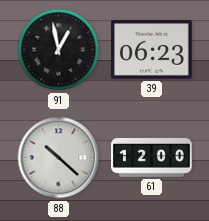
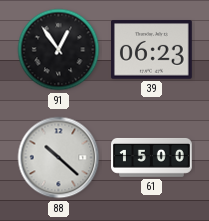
91: 12:58 -> 12:54
61: 12:00 -> 15:00
